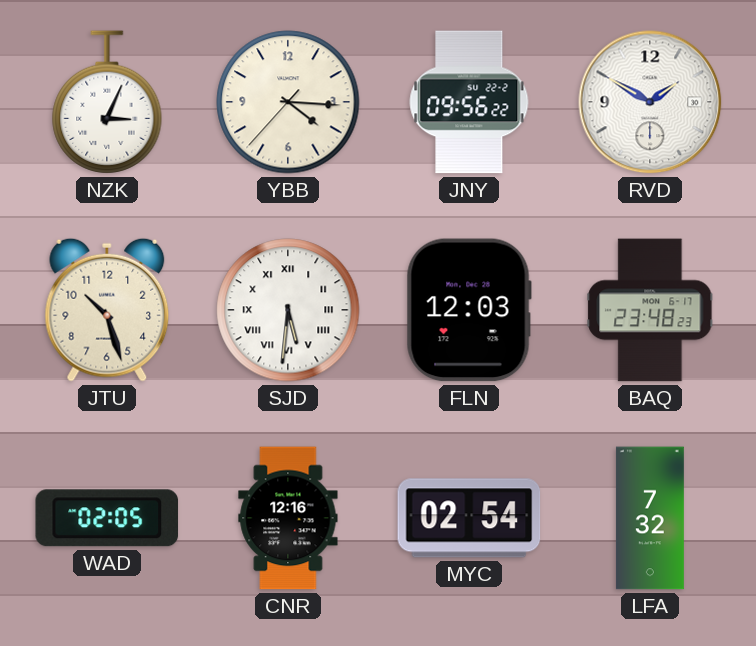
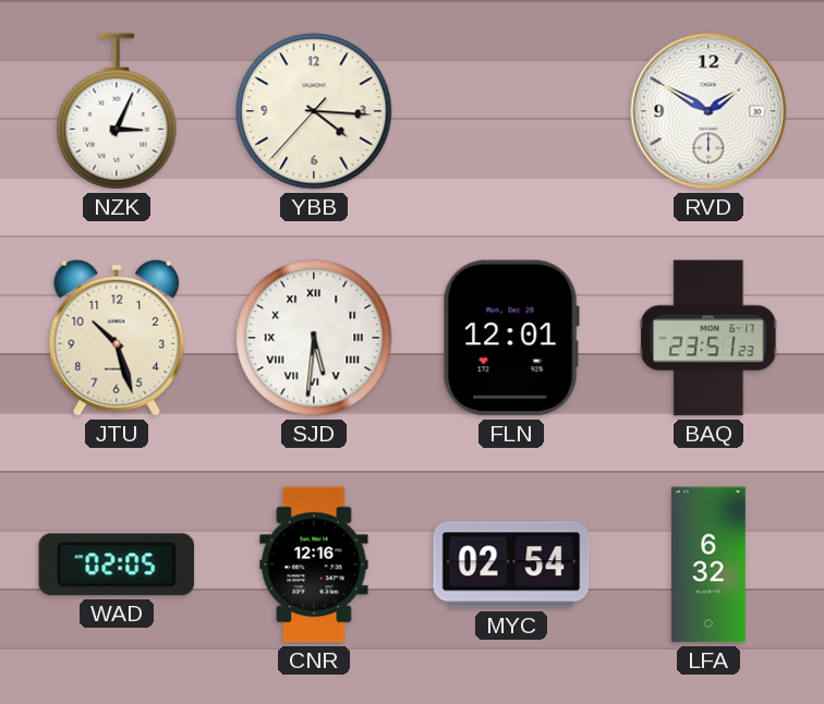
JNY: 09:56 -> none
FLN: 12:03 -> 12:01
BAQ: 23:48 -> 23:51
LFA: 7:32 -> 6:32
